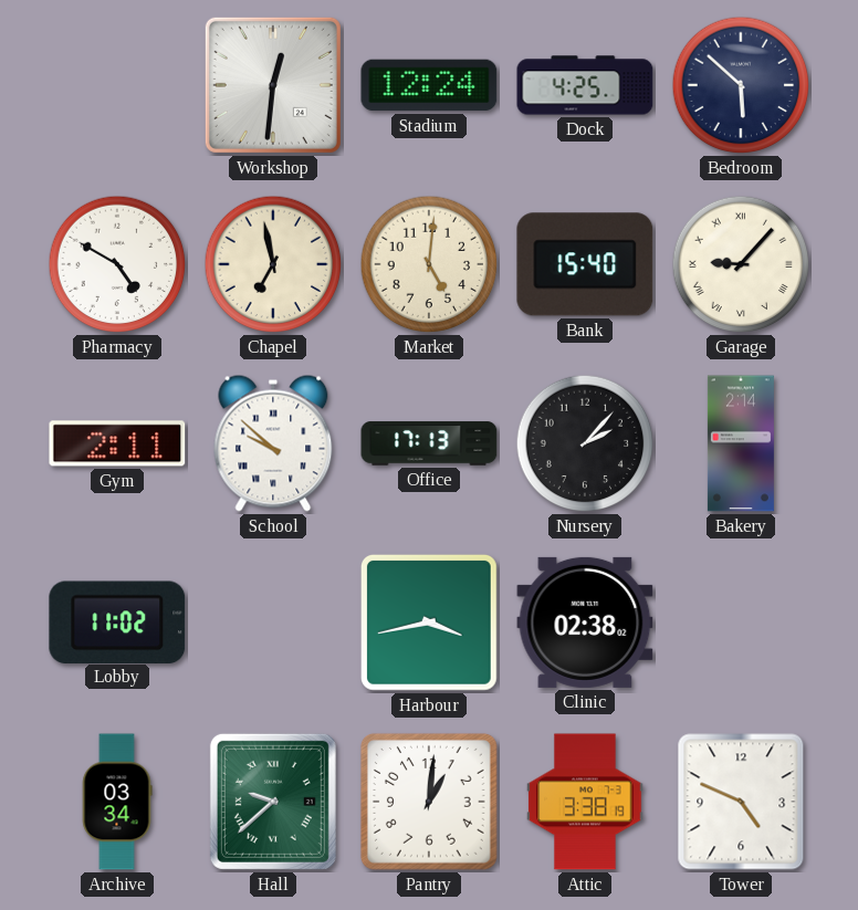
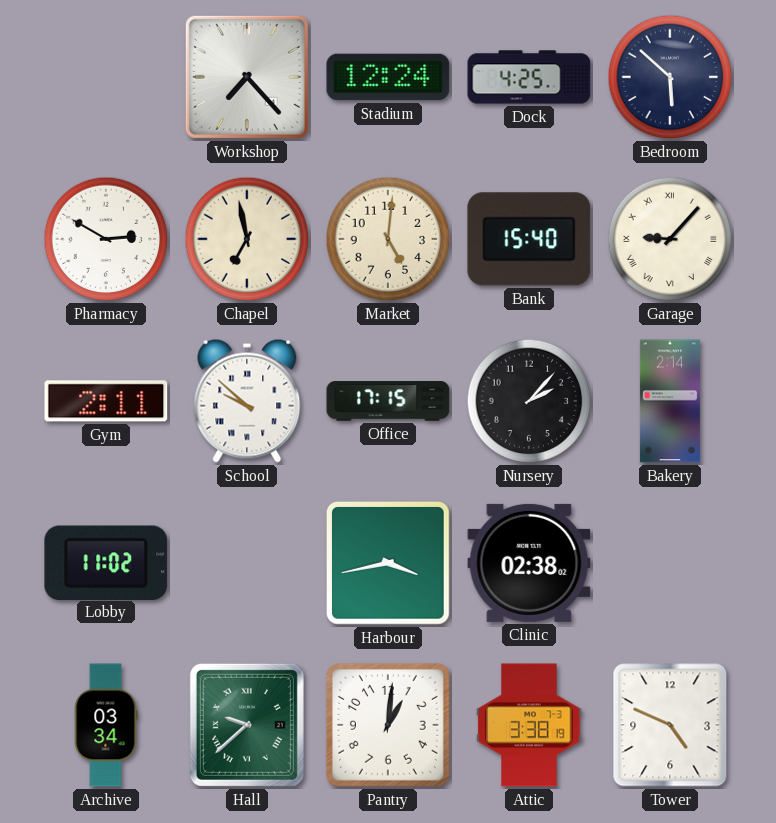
Workshop: 12:31 -> 7:23
Pharmacy: 4:50 -> 2:50
Office: 17:13 -> 17:15
